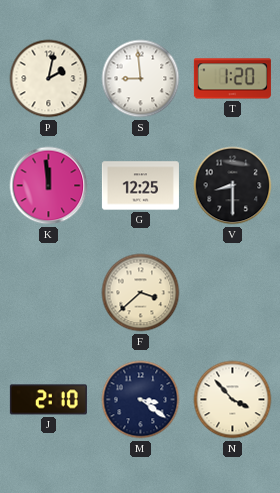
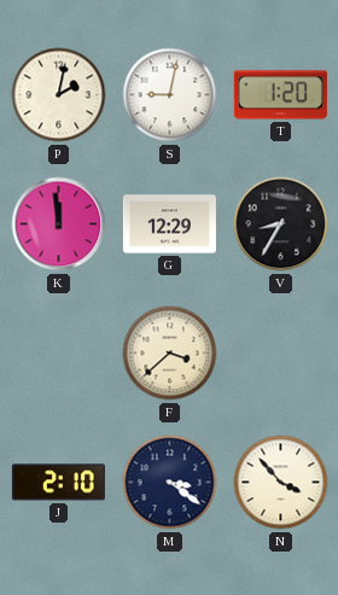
S: 8:59 -> 9:02
G: 12:25 -> 12:29
V: 8:30 -> 8:35
